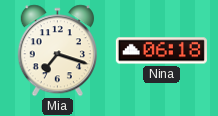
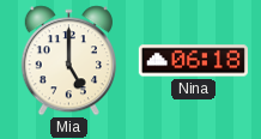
Mia: 7:18 -> 5:00
